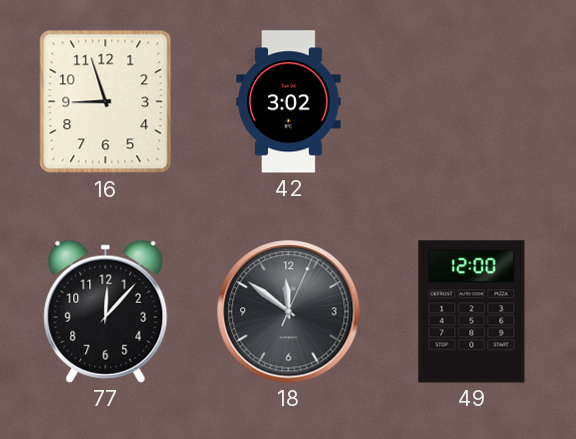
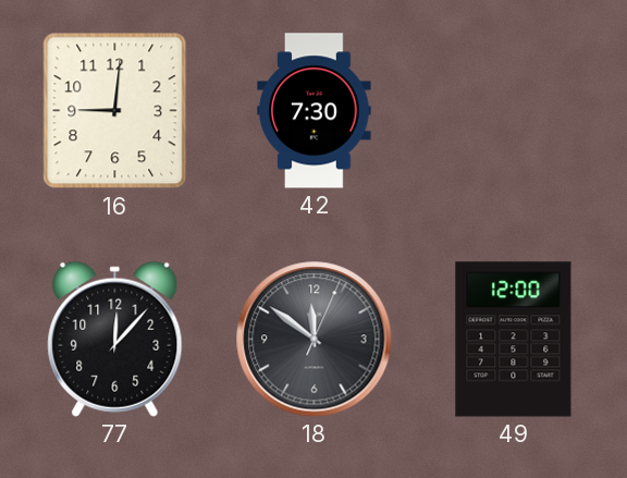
16: 8:57 -> 9:01
42: 3:02 -> 7:30
